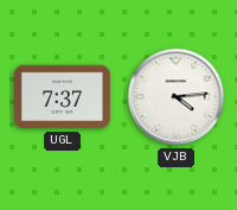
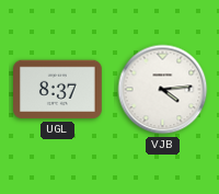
UGL: 7:37 -> 8:37
